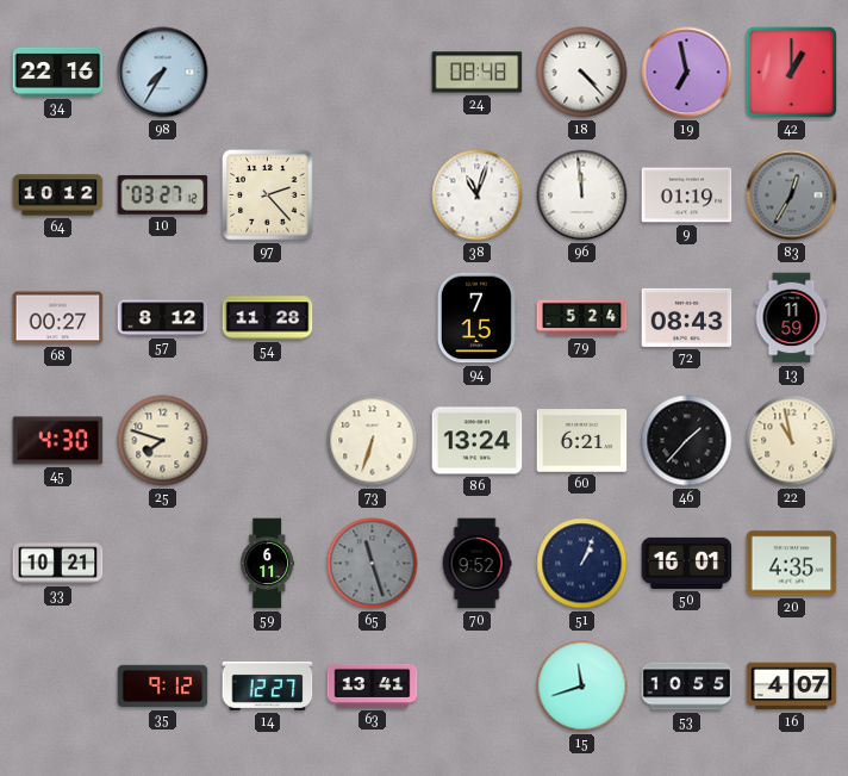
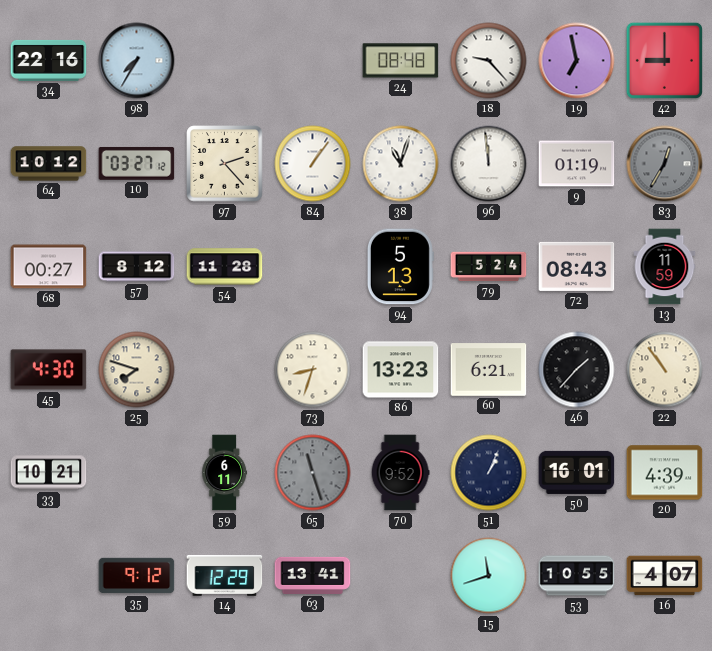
18: 4:23 -> 9:23
42: 1:00 -> 9:00
84: none -> 1:06
94: 7:15 -> 5:13
73: 6:33 -> 8:33
86: 13:24 -> 13:23
22: 10:58 -> 10:54
20: 4:35 -> 4:39
14: 12:27 -> 12:29
